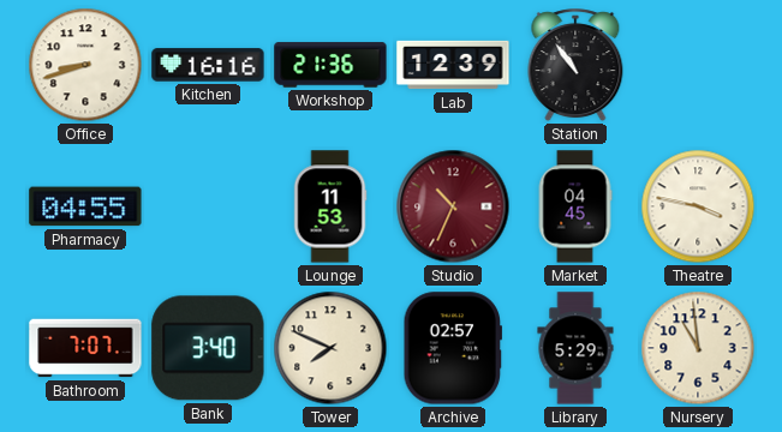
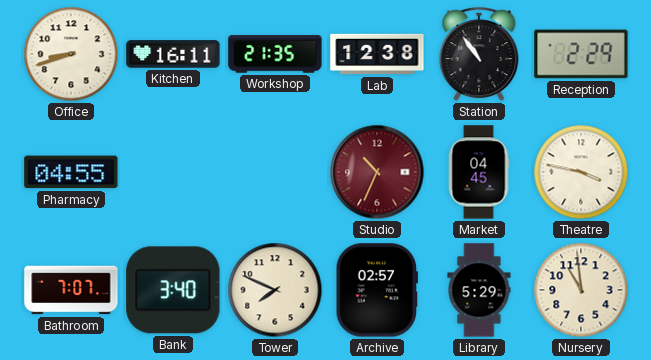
Kitchen: 16:16 -> 16:11
Workshop: 21:36 -> 21:35
Lab: 12:39 -> 12:38
Reception: none -> 2:29
Lounge: 11:53 -> none
